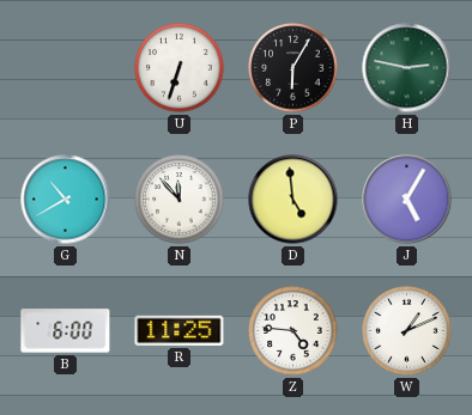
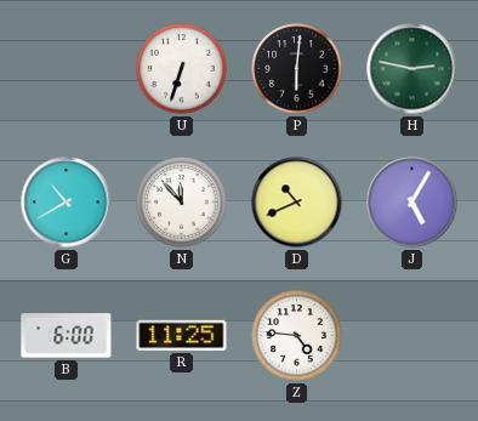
P: 6:05 -> 6:01
D: 4:59 -> 10:41
W: 1:11 -> none
